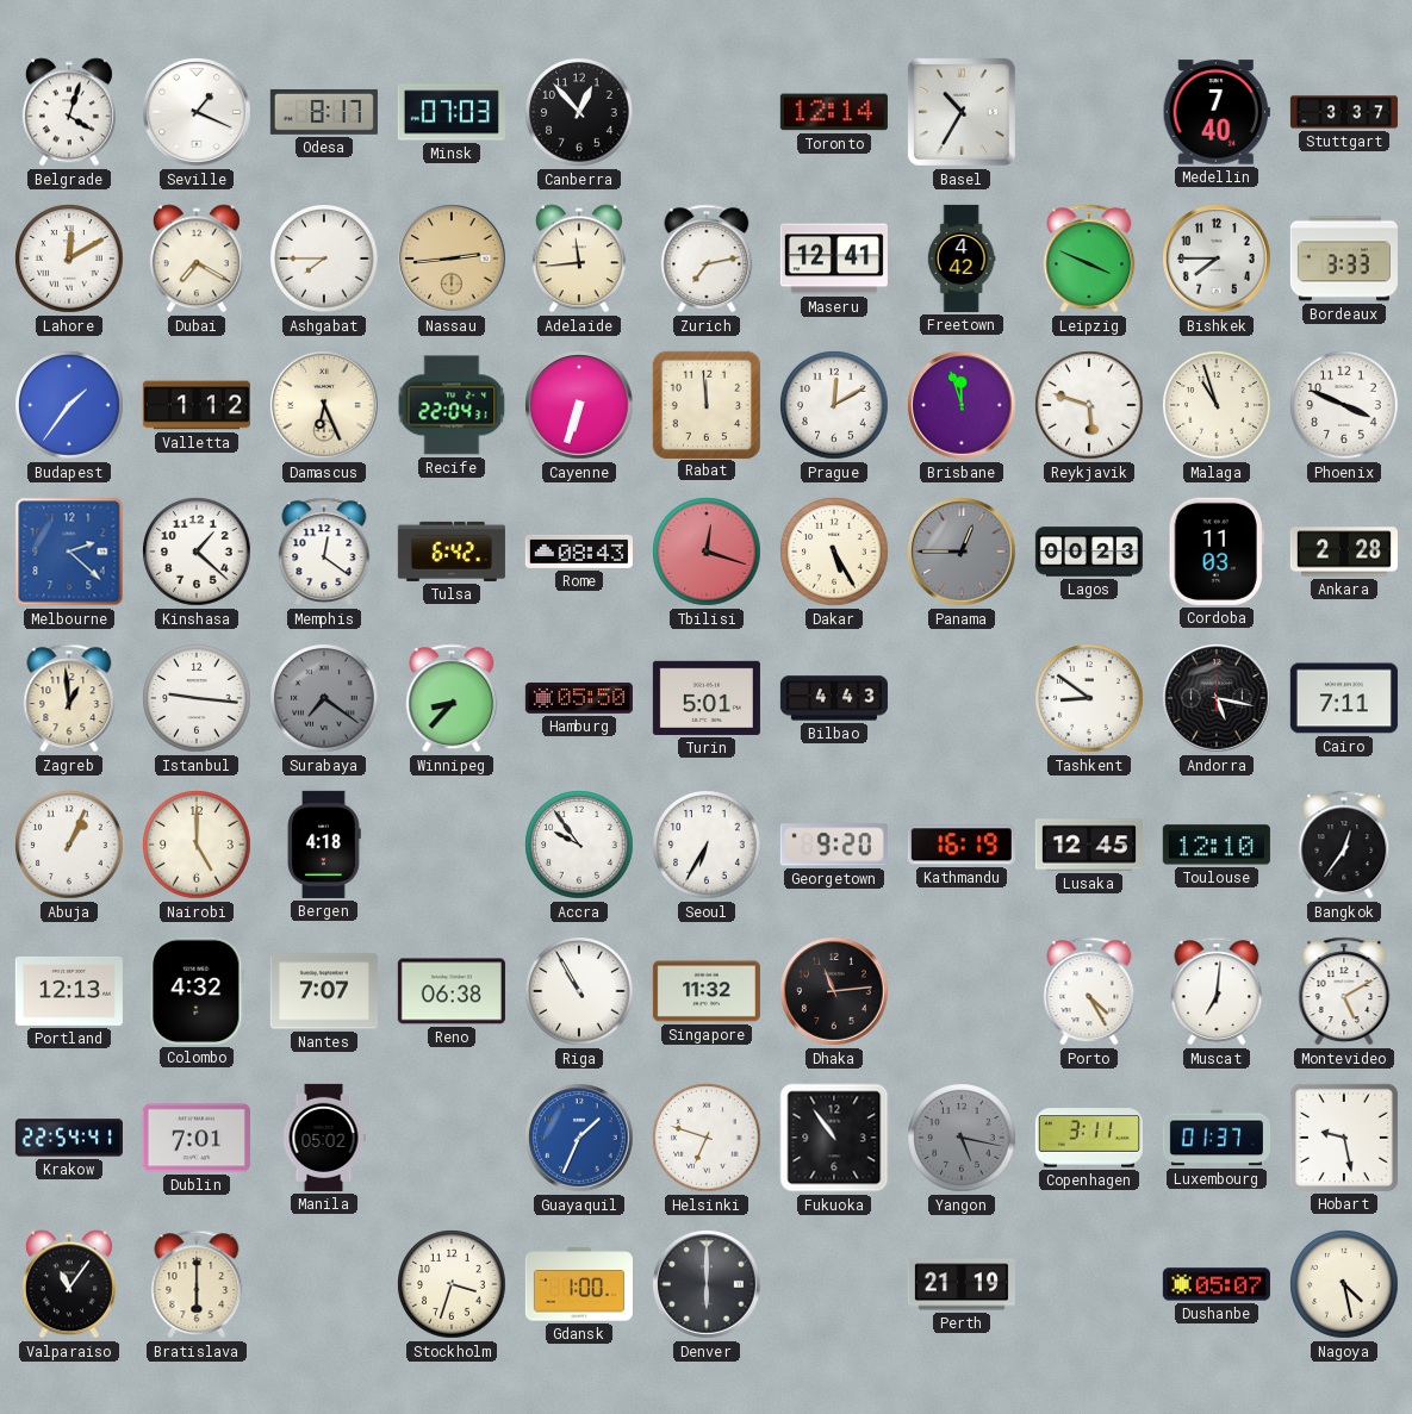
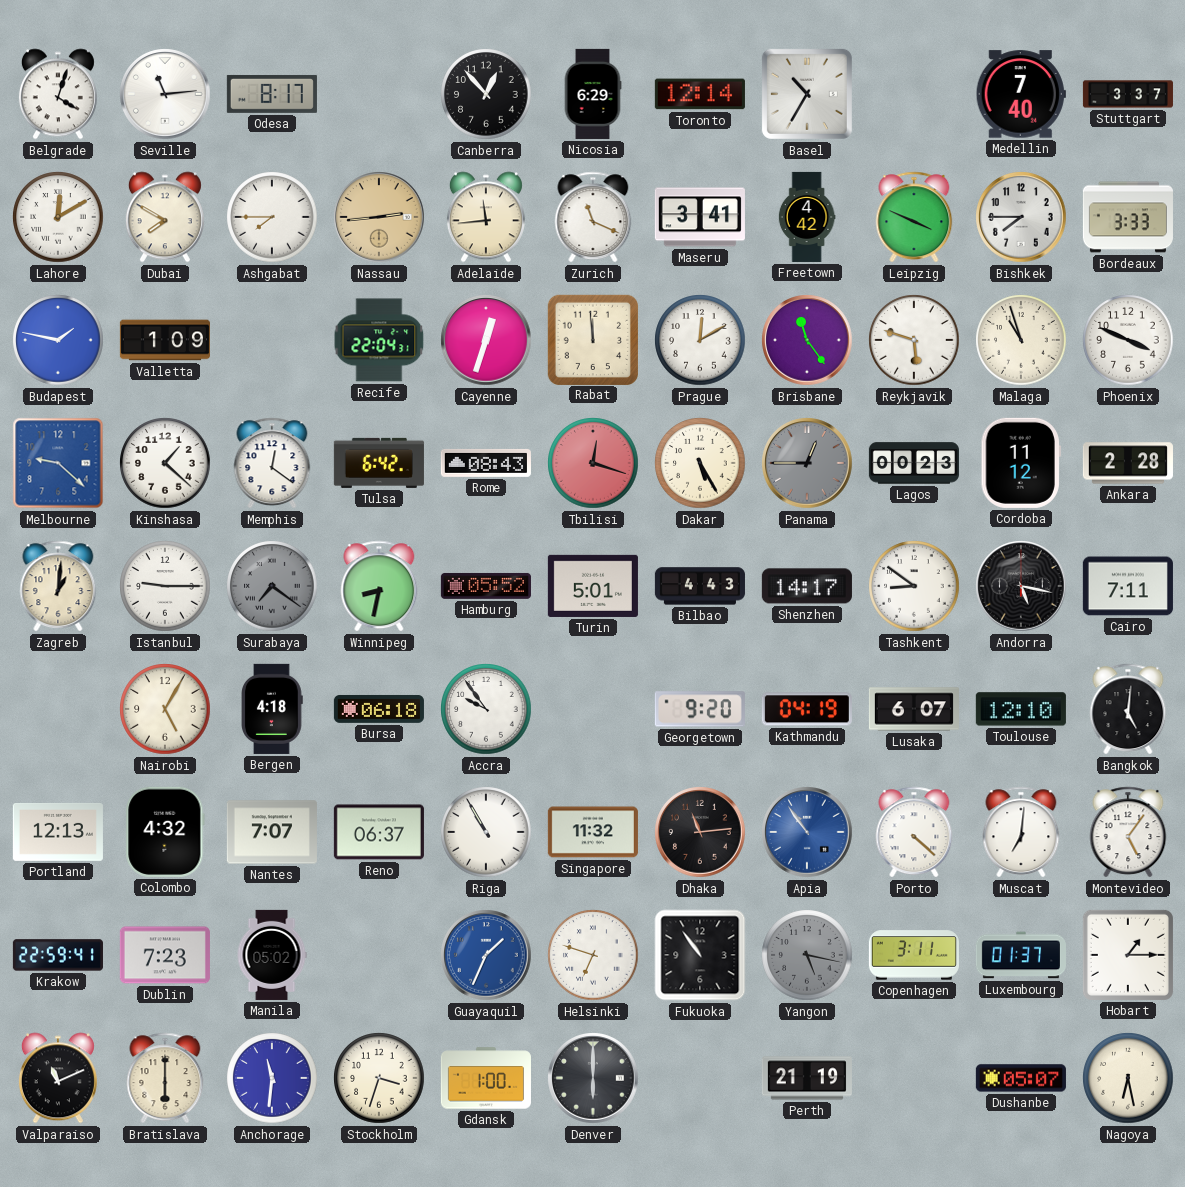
Seville: 1:19 -> 11:14
Minsk: 07:03 -> none
Nicosia: none -> 6:29
Dubai: 7:20 -> 7:50
Zurich: 7:13 -> 11:19
Maseru: 12:41 -> 3:41
Budapest: 1:36 -> 1:47
Valletta: 1:12 -> 1:09
Damascus: 6:26 -> none
Cayenne: 6:33 -> 12:33
Brisbane: 11:57 -> 11:24
Melbourne: 2:22 -> 9:22
Cordoba: 11:03 -> 11:12
Zagreb: 12:59 -> 1:01
Istanbul: 9:16 -> 9:15
Winnipeg: 8:37 -> 8:32
Hamburg: 05:50 -> 05:52
Shenzhen: none -> 14:17
Abuja: 1:04 -> none
Nairobi: 5:00 -> 5:05
Bursa: none -> 06:18
Seoul: 6:35 -> none
Kathmandu: 16:19 -> 04:19
Lusaka: 12:45 -> 6:07
Bangkok: 12:36 -> 5:01
Reno: 06:38 -> 06:37
Apia: none -> 10:54
Porto: 4:25 -> 4:22
Montevideo: 5:10 -> 5:06
Krakow: 22:54 -> 22:59
Dublin: 7:01 -> 7:23
Hobart: 9:28 -> 1:15
Valparaiso: 11:06 -> 11:11
Anchorage: none -> 11:31
Nagoya: 4:28 -> 6:28
